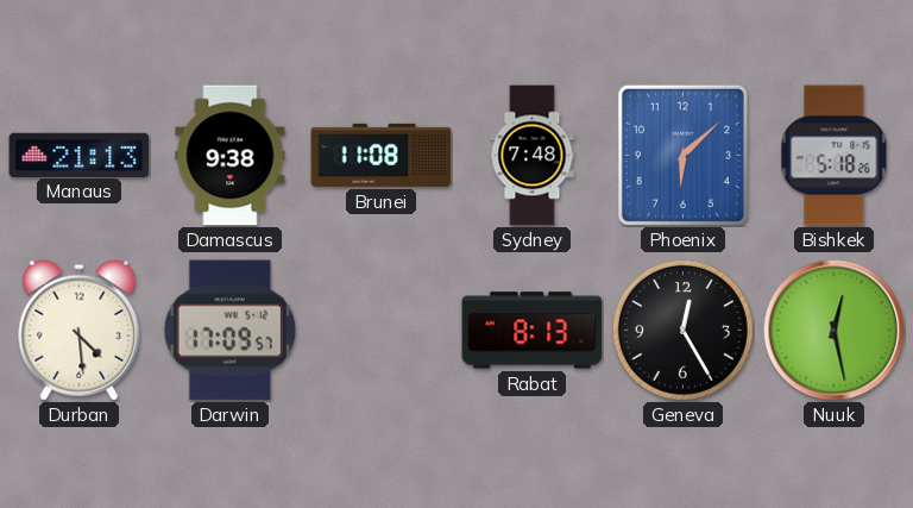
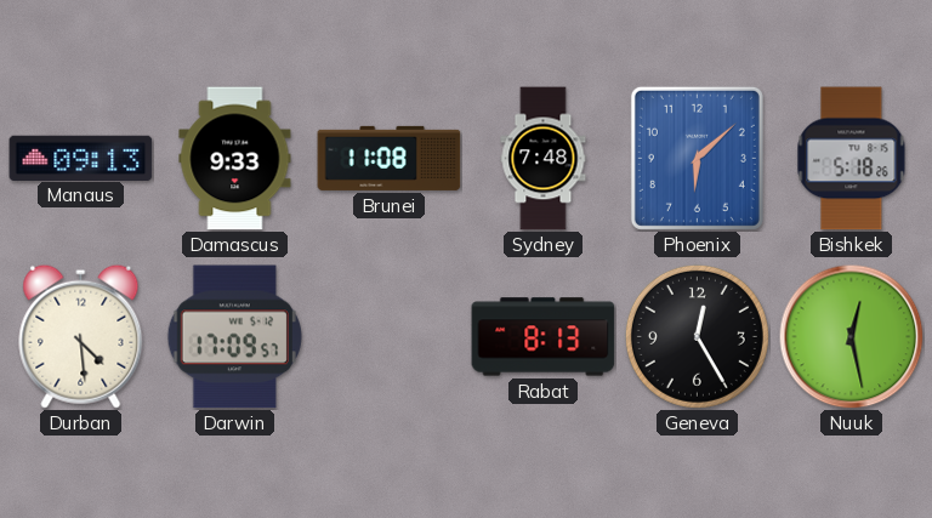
Manaus: 21:13 -> 09:13
Damascus: 9:38 -> 9:33
